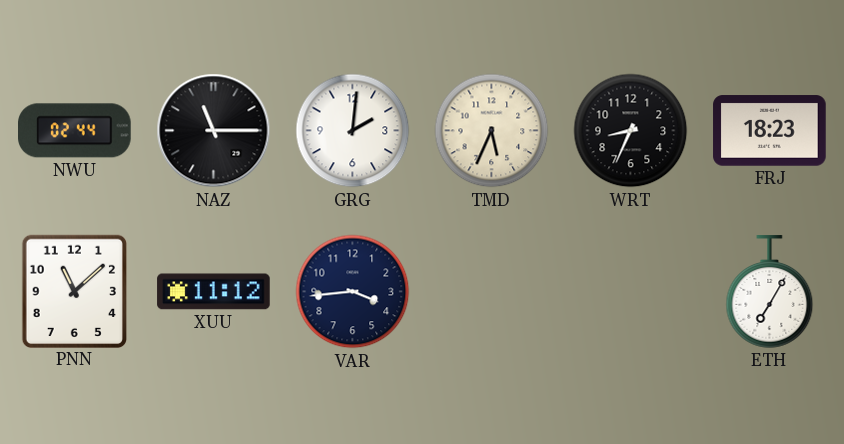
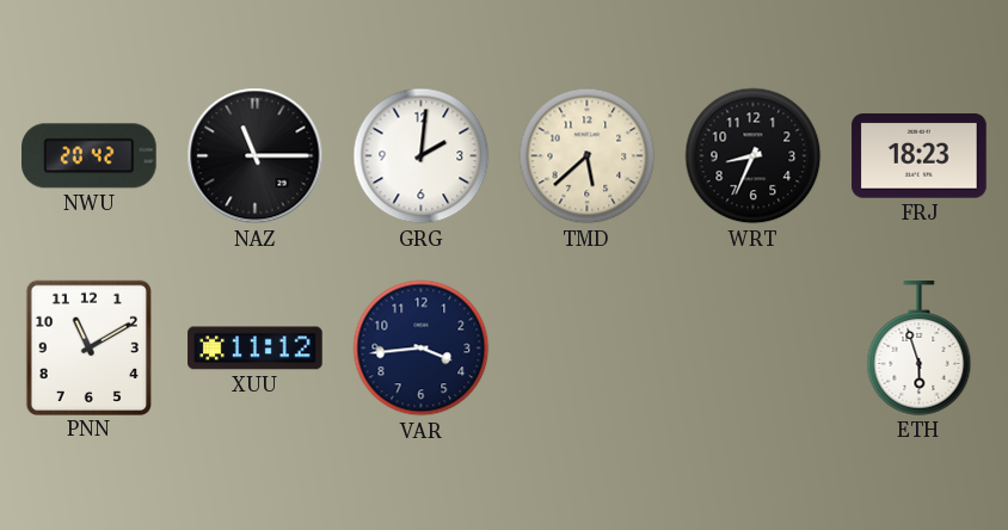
NWU: 02:44 -> 20:42
TMD: 5:34 -> 5:38
PNN: 11:08 -> 11:10
ETH: 7:05 -> 5:57
